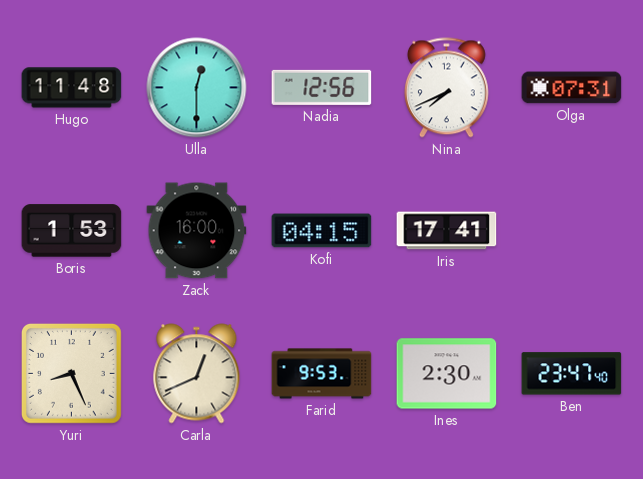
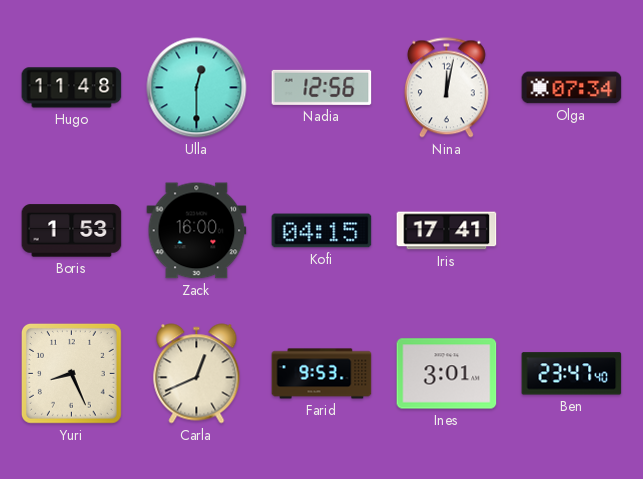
Nina: 7:41 -> 12:02
Olga: 07:31 -> 07:34
Ines: 2:30 -> 3:01
